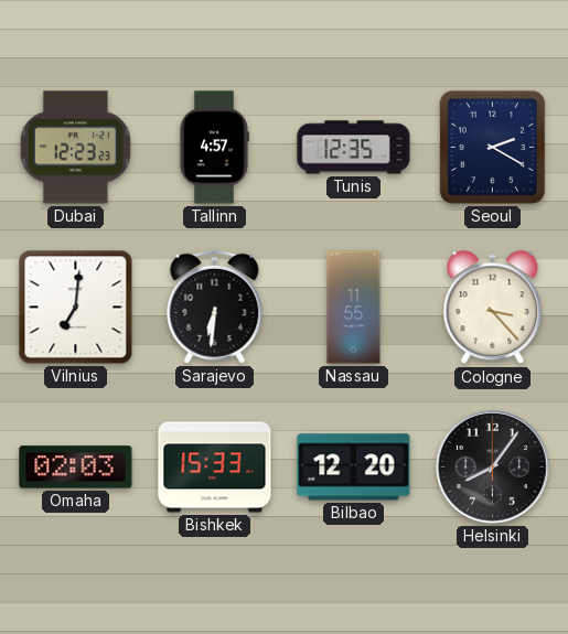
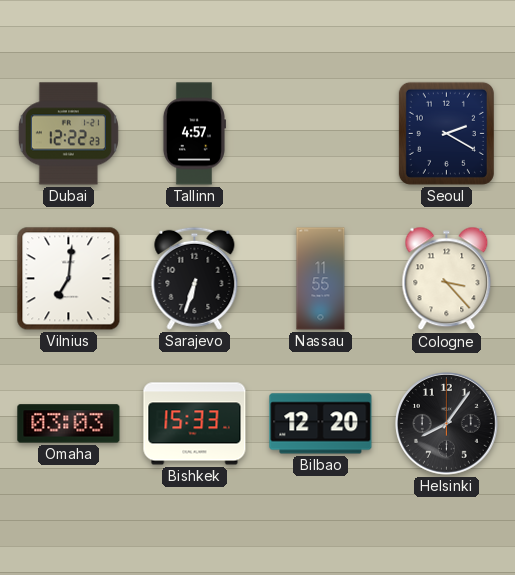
Dubai: 12:23 -> 12:22
Tunis: 12:35 -> none
Sarajevo: 6:31 -> 6:33
Omaha: 02:03 -> 03:03
